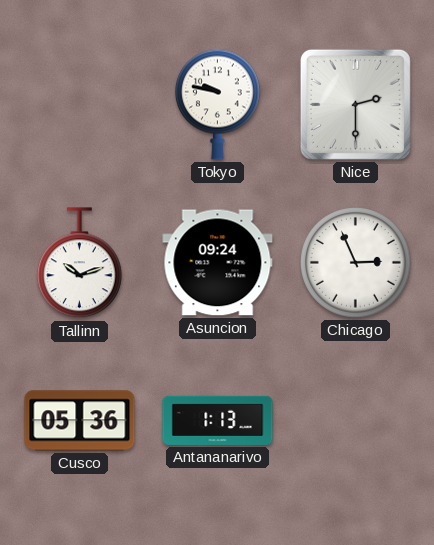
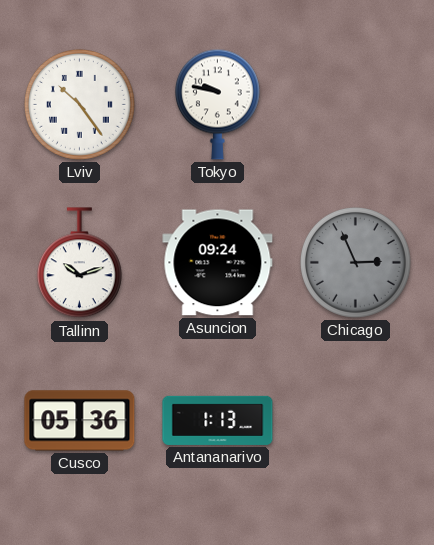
Lviv: none -> 10:24
Nice: 2:30 -> none
Chicago dial: white -> grey
